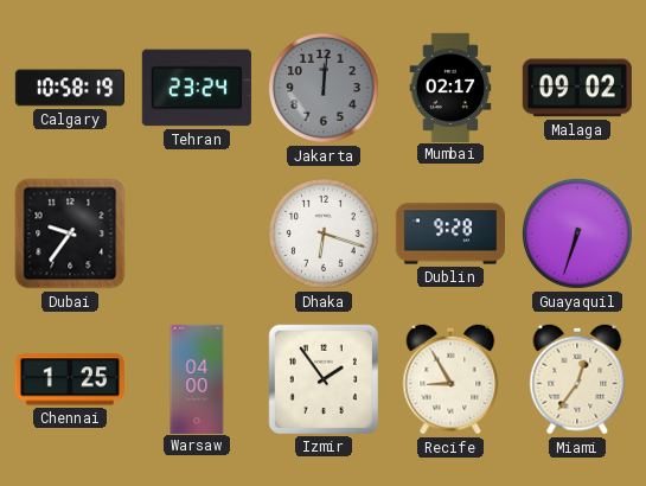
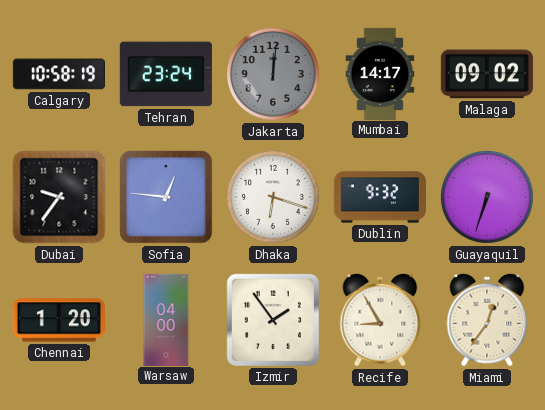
Mumbai: 02:17 -> 14:17
Sofia: none -> 12:46
Dublin: 9:28 -> 9:32
Chennai: 1:25 -> 1:20
